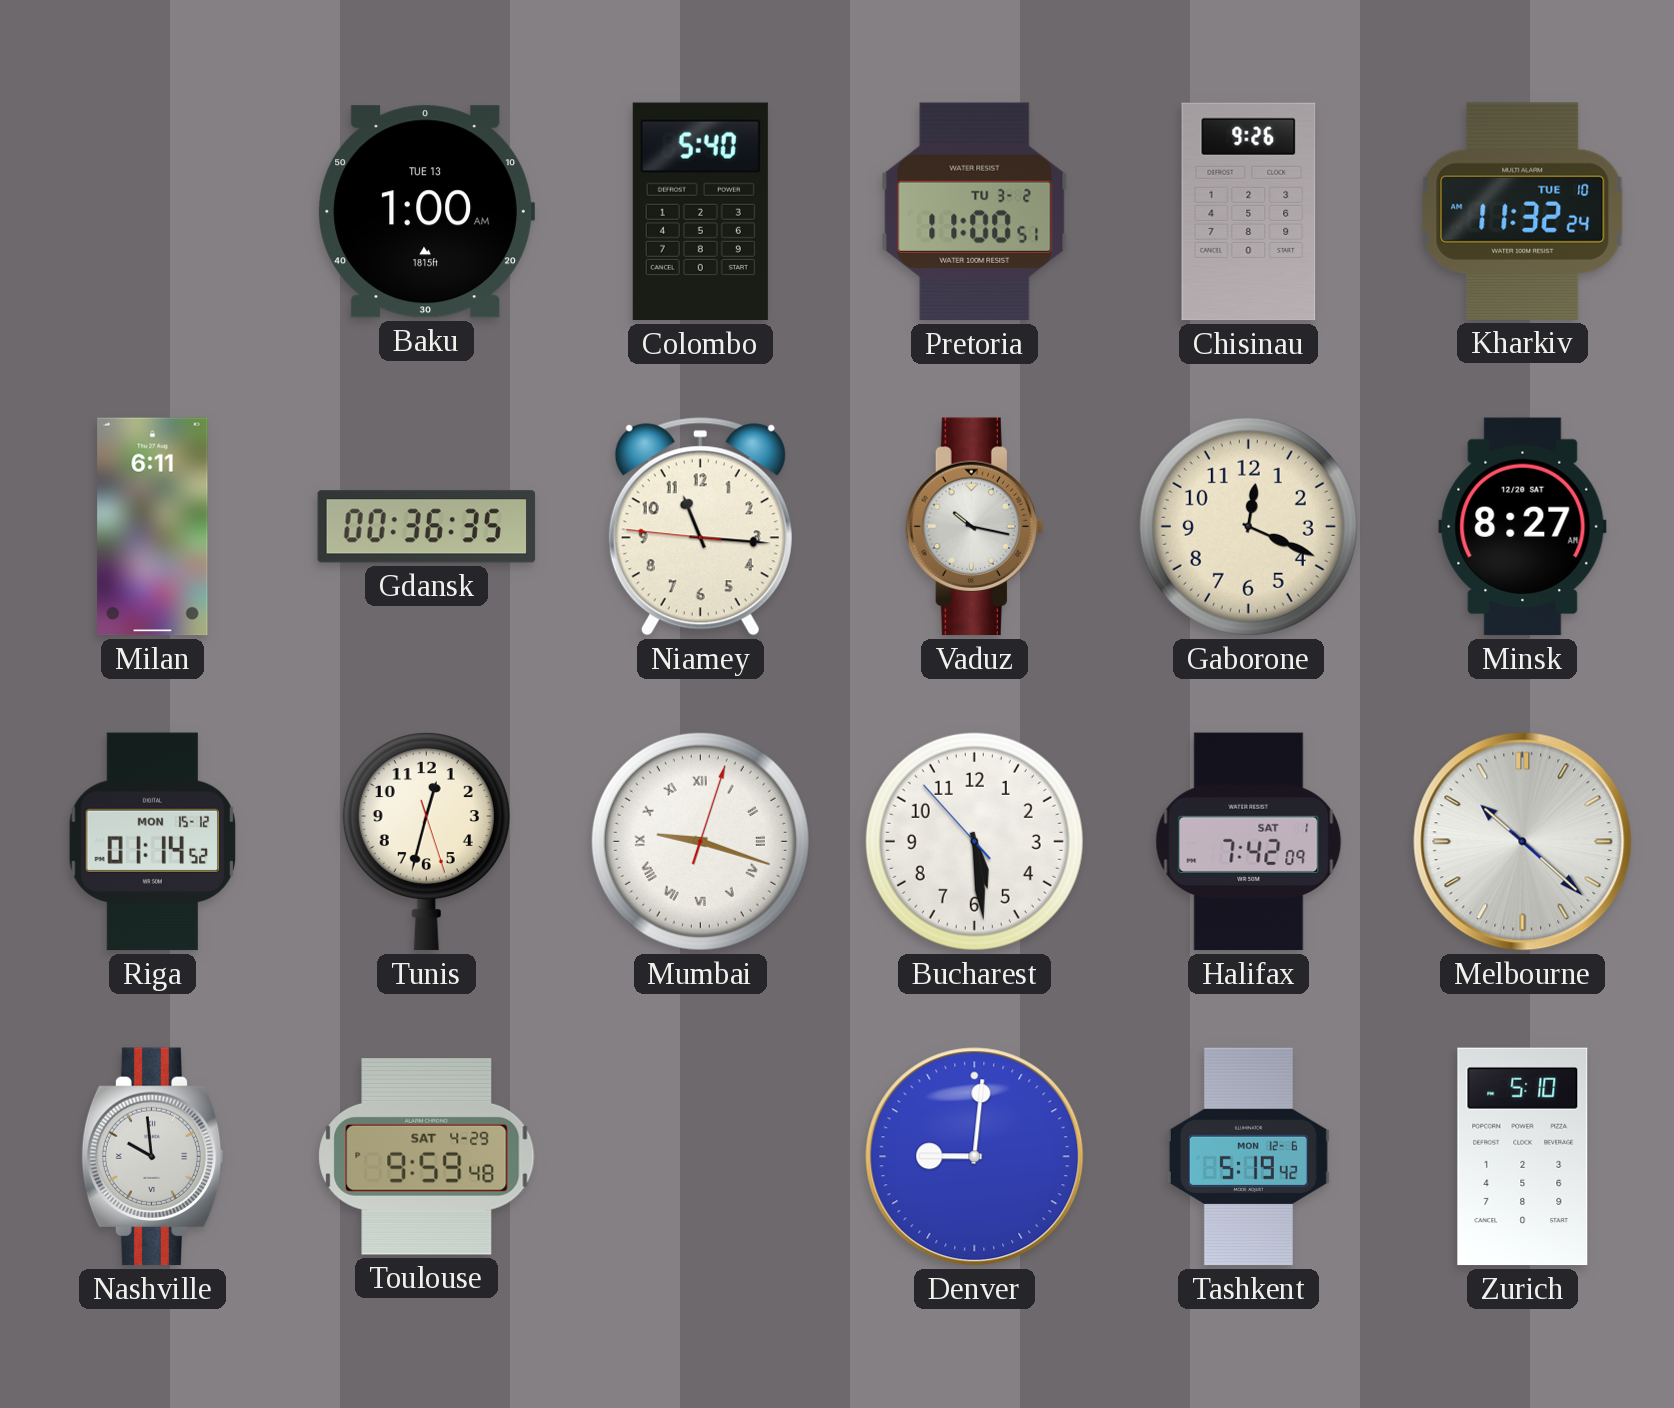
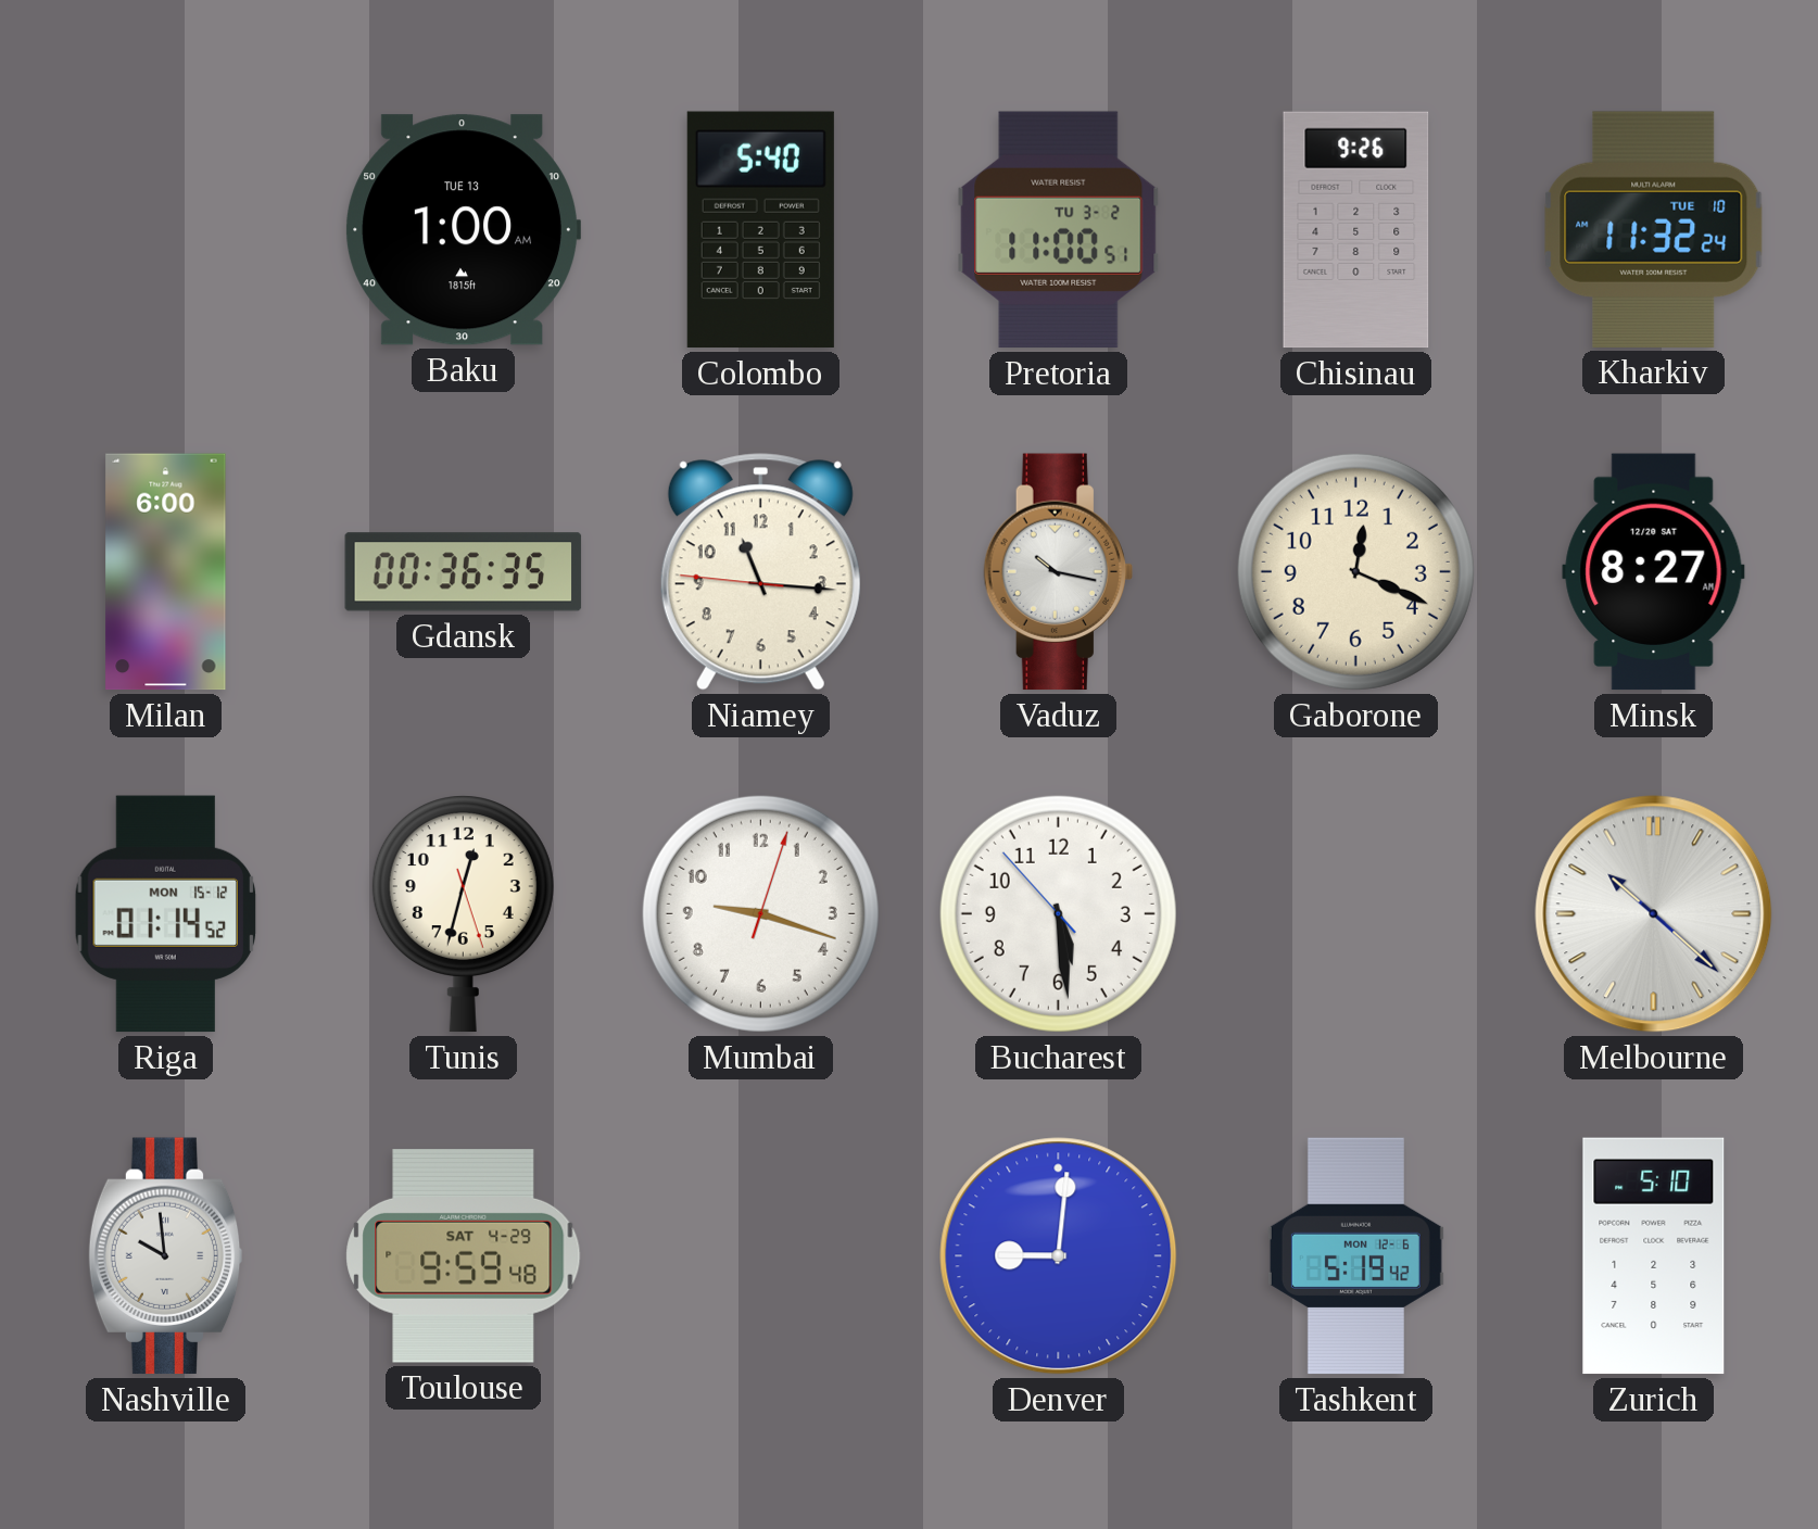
Milan: 6:11 -> 6:00
Mumbai numerals: Roman -> Arabic
Halifax: 7:42 -> none
